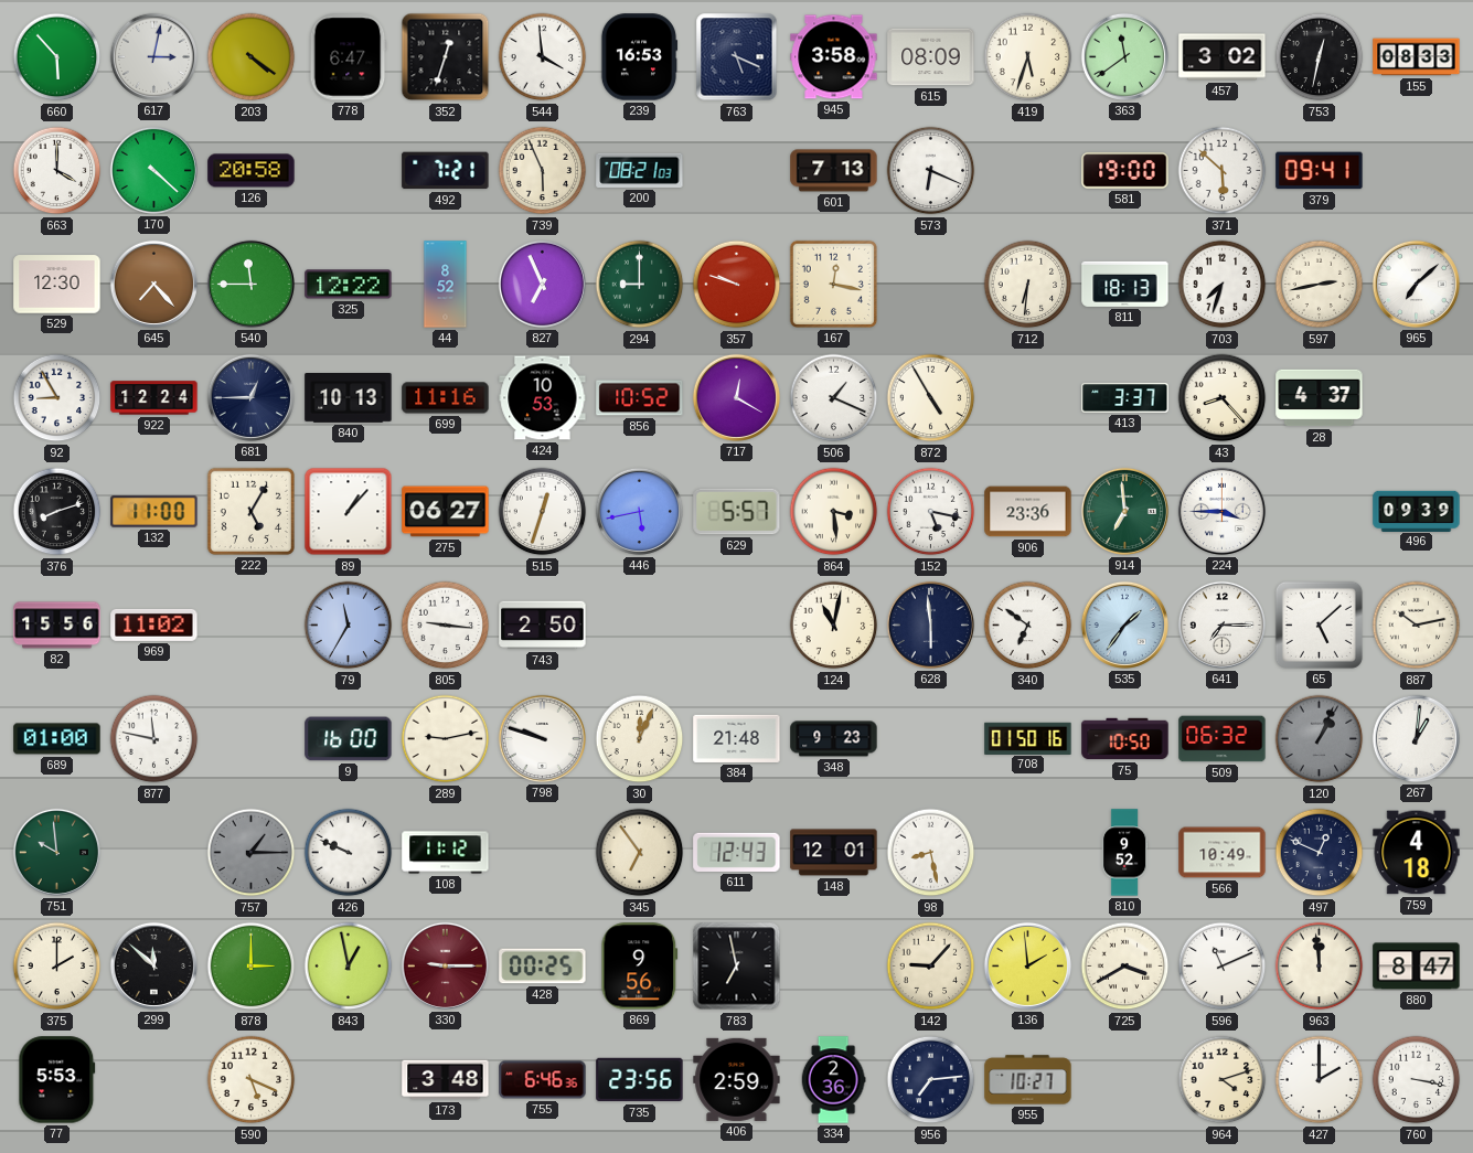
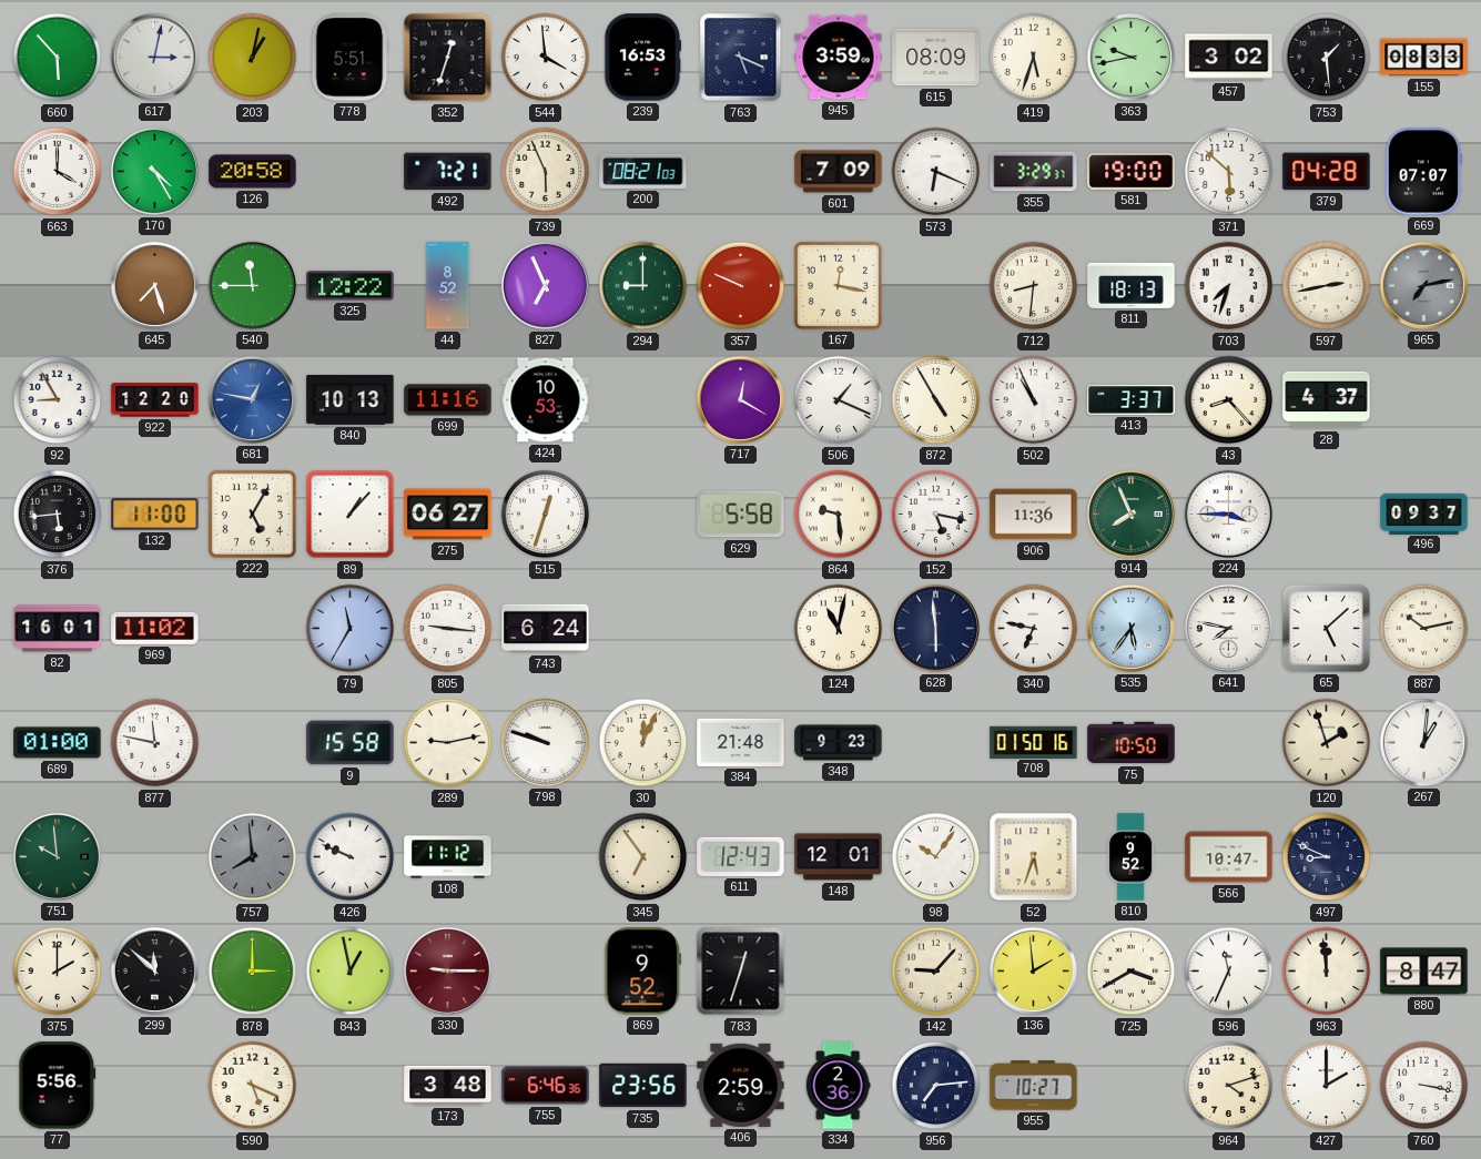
203: 4:21 -> 1:02
778: 6:47 -> 5:51
945: 3:58 -> 3:59
363: 11:39 -> 9:43
753: 12:32 -> 1:29
170: 4:22 -> 4:25
601: 7:13 -> 7:09
355: none -> 3:29
379: 09:41 -> 04:28
669: none -> 07:07
529: 12:30 -> none
645: 7:23 -> 7:27
357: 9:48 -> 9:49
712: 6:31 -> 8:31
965: 7:08 -> 7:13
965 dial: white -> grey
922: 12:24 -> 12:20
681: 12:45 -> 12:47
681 dial: navy -> blue
856: 10:52 -> none
502: none -> 10:56
376: 8:12 -> 5:44
446: 5:43 -> none
629: 5:57 -> 5:58
864: 3:29 -> 9:29
906: 23:36 -> 11:36
914: 6:59 -> 7:56
496: 09:39 -> 09:37
82: 15:56 -> 16:01
743: 2:50 -> 6:24
340: 6:51 -> 6:47
535: 1:36 -> 5:36
641: 7:15 -> 7:47
9: 16:00 -> 15:58
509: 06:32 -> none
120: 1:04 -> 1:57
120 dial: grey -> cream
757: 1:15 -> 7:59
98: 8:28 -> 10:06
52: none -> 5:33
566: 10:49 -> 10:47
497: 12:49 -> 8:49
759: 4:18 -> none
428: 00:25 -> none
869: 9:56 -> 9:52
783: 6:58 -> 12:33
596: 11:11 -> 11:34
77: 5:53 -> 5:56
